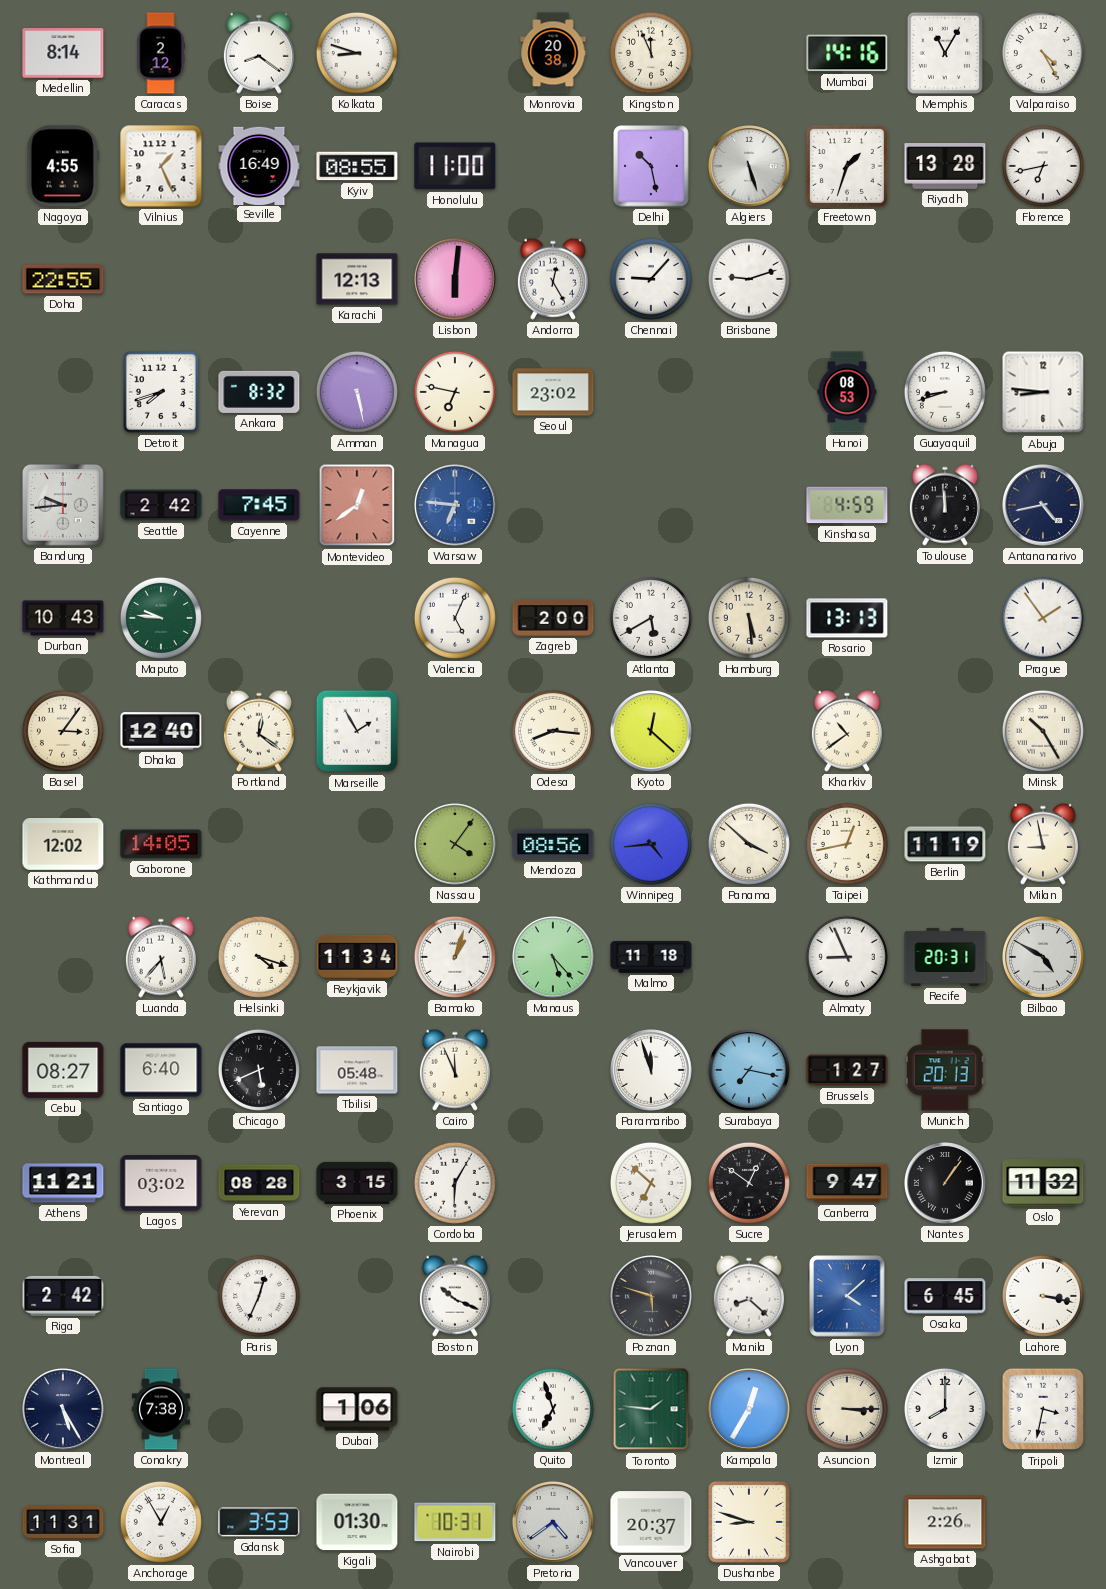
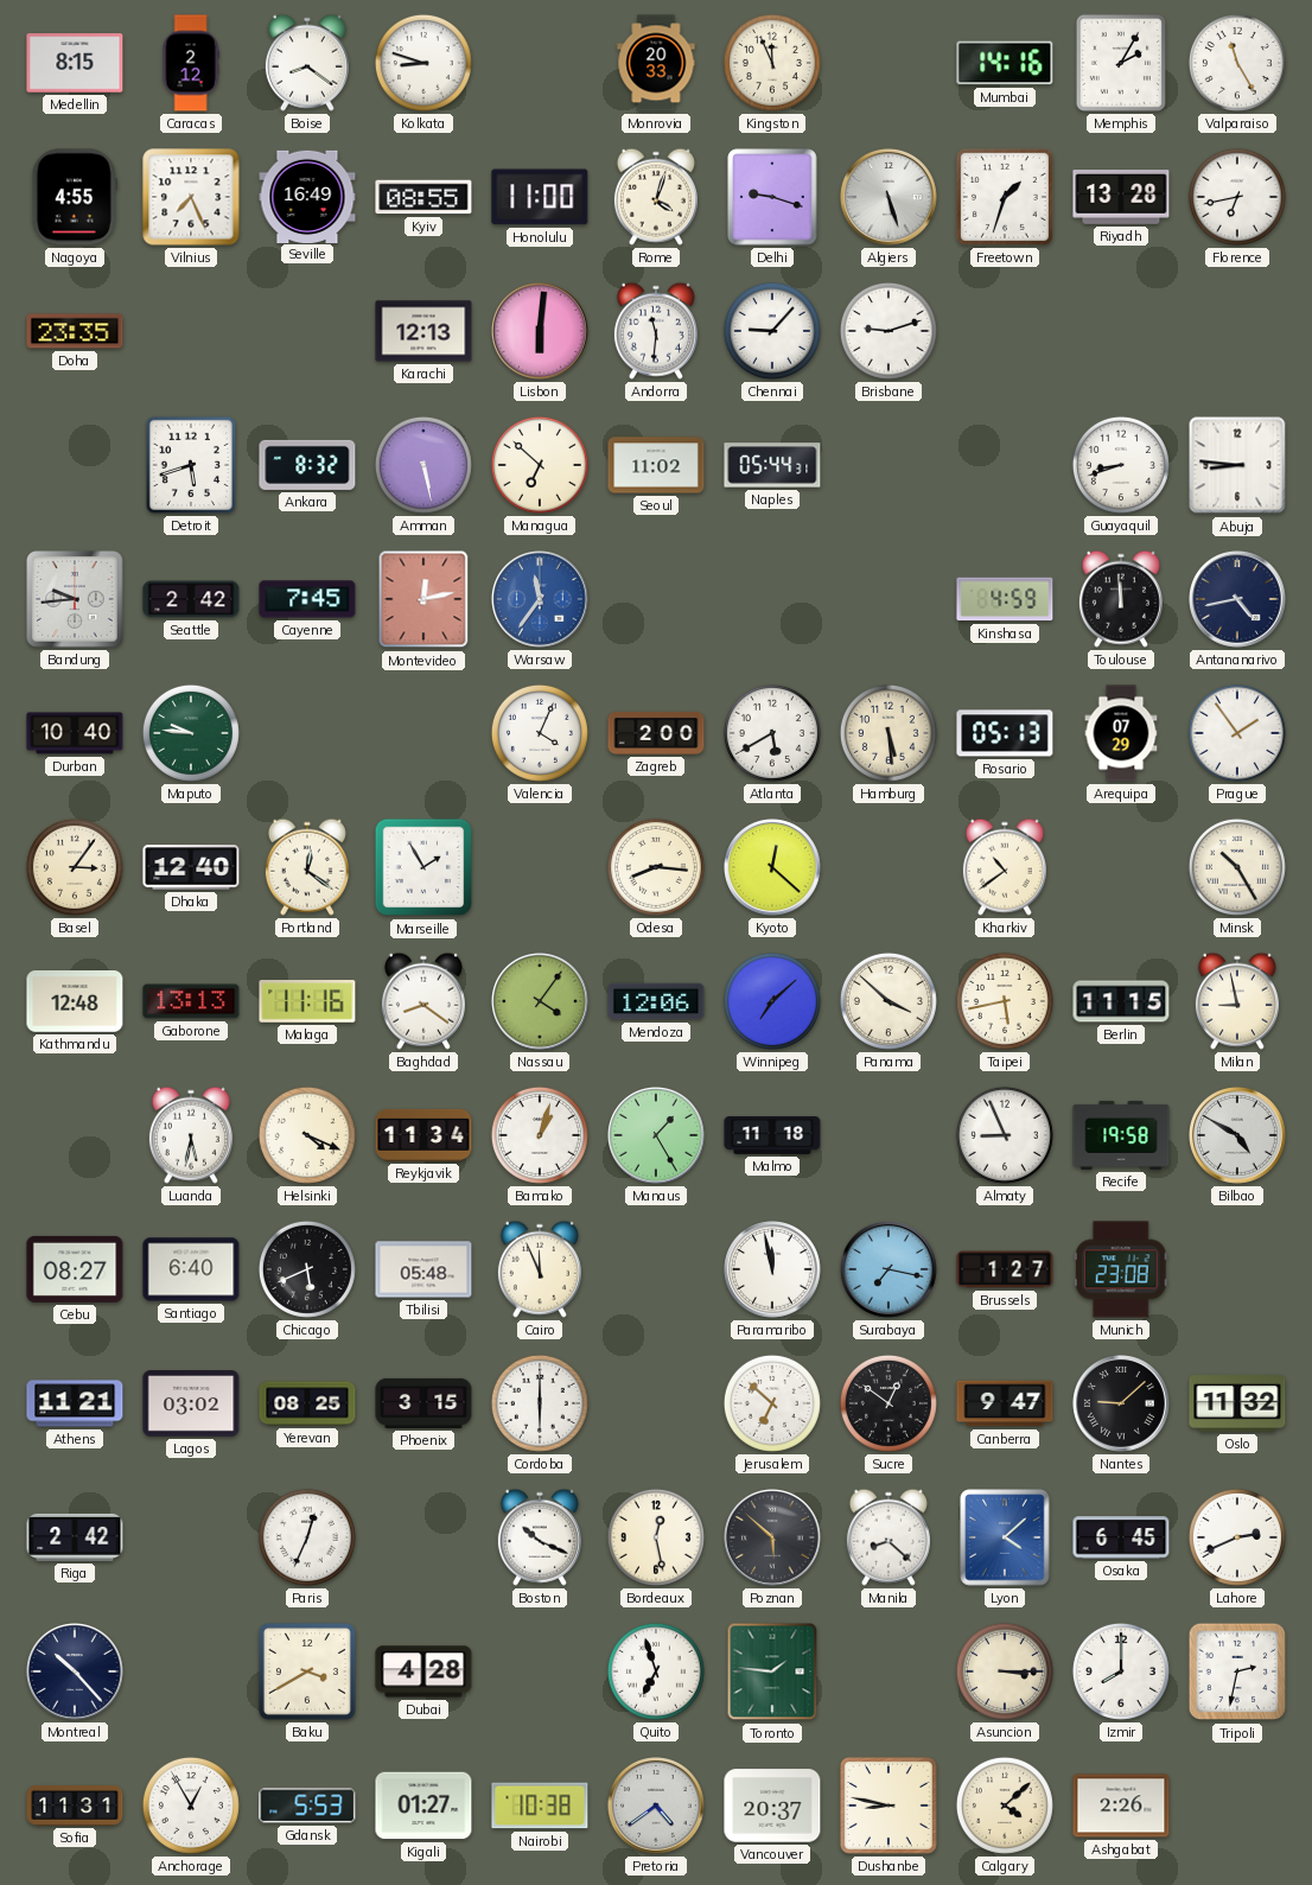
Medellin: 8:14 -> 8:15
Monrovia: 20:38 -> 20:33
Memphis: 11:05 -> 2:05
Valparaiso: 4:25 -> 11:25
Vilnius: 1:26 -> 7:26
Rome: none -> 4:03
Delhi: 10:28 -> 9:18
Doha: 22:55 -> 23:35
Andorra: 12:25 -> 11:31
Detroit: 7:42 -> 5:42
Managua: 6:47 -> 6:52
Seoul: 23:02 -> 11:02
Naples: none -> 05:44
Hanoi: 08:53 -> none
Montevideo: 12:39 -> 12:13
Warsaw: 6:46 -> 11:36
Durban: 10:43 -> 10:40
Valencia: 5:04 -> 4:04
Rosario: 13:13 -> 05:13
Arequipa: none -> 07:29
Kathmandu: 12:02 -> 12:48
Gaborone: 14:05 -> 13:13
Malaga: none -> 11:16
Baghdad: none -> 8:21
Mendoza: 08:56 -> 12:06
Winnipeg: 4:44 -> 7:08
Taipei: 12:43 -> 5:43
Berlin: 11:19 -> 11:15
Luanda: 5:37 -> 5:32
Helsinki: 4:18 -> 4:19
Manaus: 5:23 -> 1:25
Recife: 20:31 -> 19:58
Paramaribo: 11:57 -> 11:58
Munich: 20:13 -> 23:08
Yerevan: 08:28 -> 08:25
Cordoba: 6:05 -> 6:00
Nantes: 1:06 -> 9:08
Bordeaux: none -> 12:28
Poznan: 5:48 -> 5:52
Lahore: 3:17 -> 2:41
Montreal: 5:25 -> 10:23
Conakry: 7:38 -> none
Baku: none -> 3:40
Dubai: 1:06 -> 4:28
Kampala: 12:35 -> none
Tripoli: 3:32 -> 2:32
Gdansk: 3:53 -> 5:53
Kigali: 01:30 -> 01:27
Nairobi: 10:31 -> 10:38
Dushanbe: 8:48 -> 8:47
Calgary: none -> 4:08
